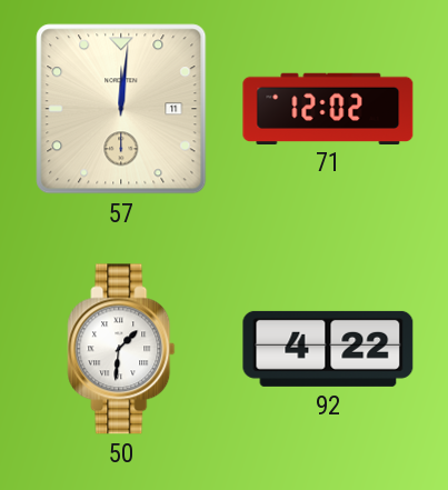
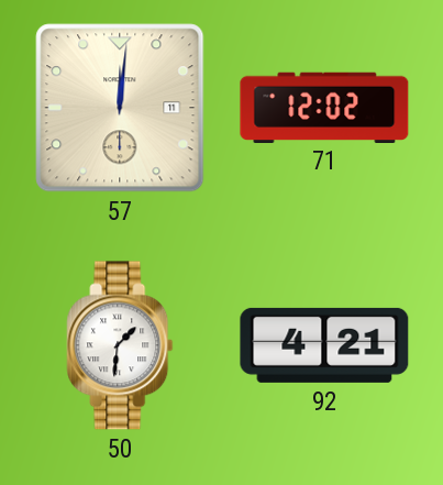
92: 4:22 -> 4:21
